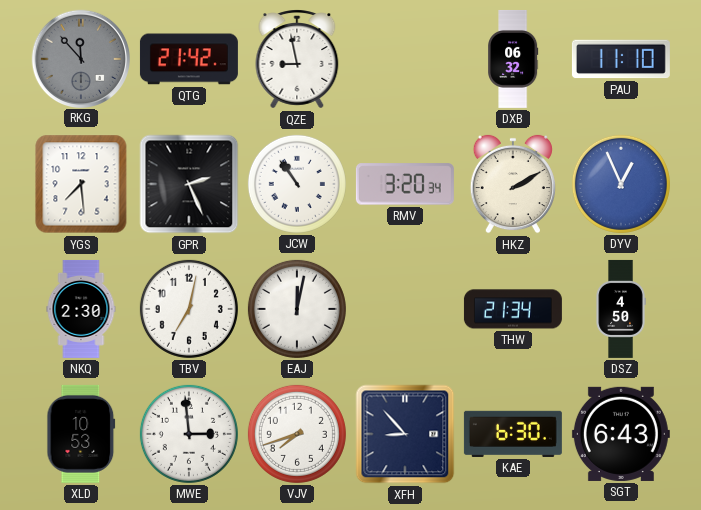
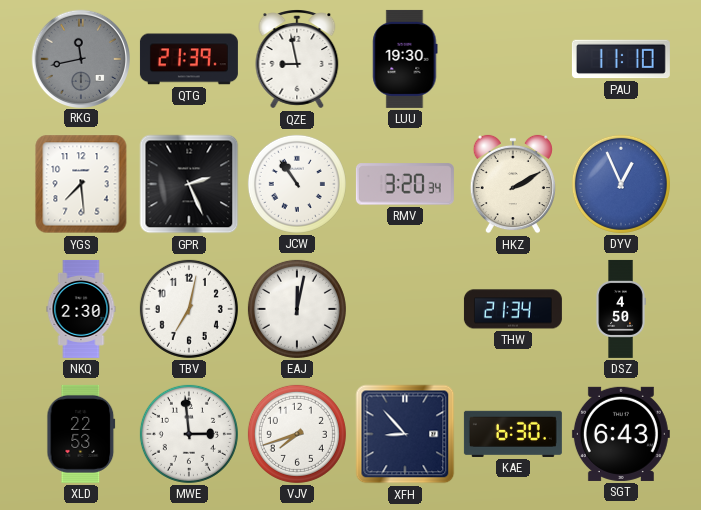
RKG: 11:53 -> 11:43
QTG: 21:42 -> 21:39
LUU: none -> 19:30
DXB: 06:32 -> none
XLD: 10:53 -> 22:53
